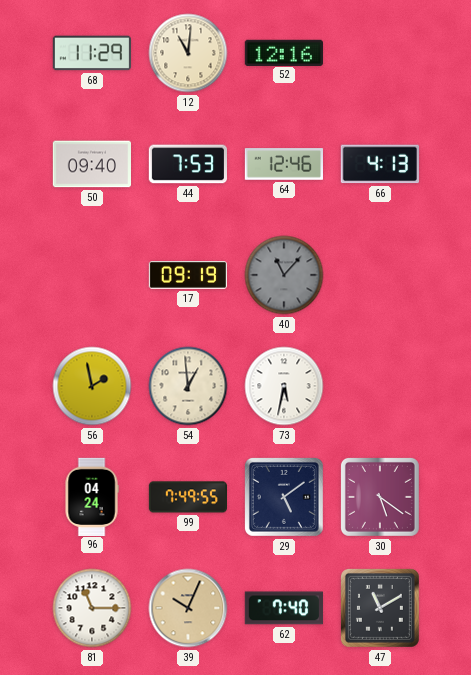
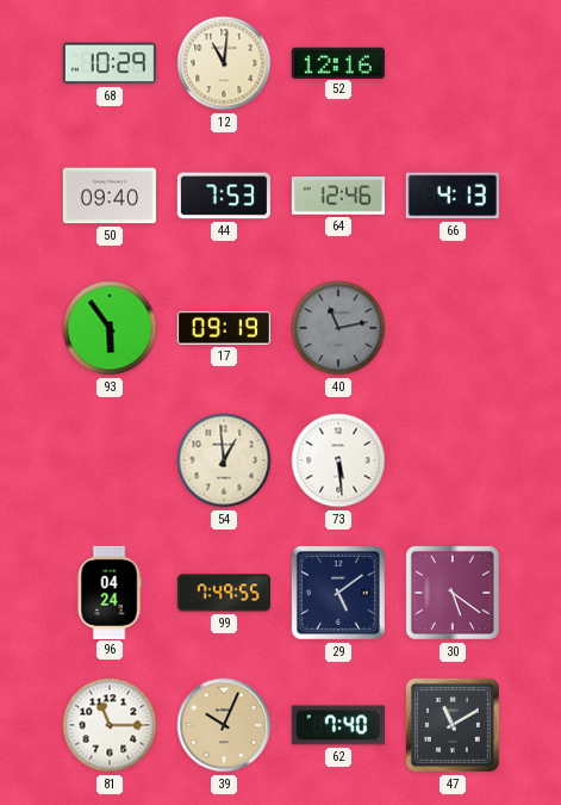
68: 11:29 -> 10:29
93: none -> 5:54
40: 11:07 -> 11:13
56: 1:58 -> none
73: 5:32 -> 5:29
